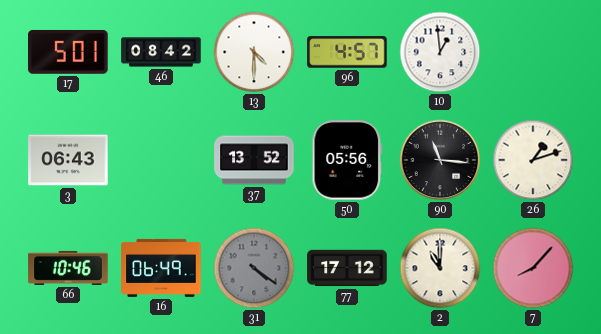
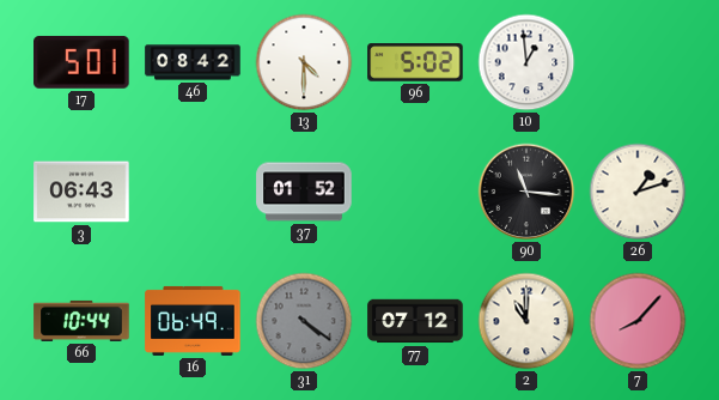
96: 4:57 -> 5:02
37: 13:52 -> 01:52
50: 05:56 -> none
66: 10:46 -> 10:44
77: 17:12 -> 07:12
